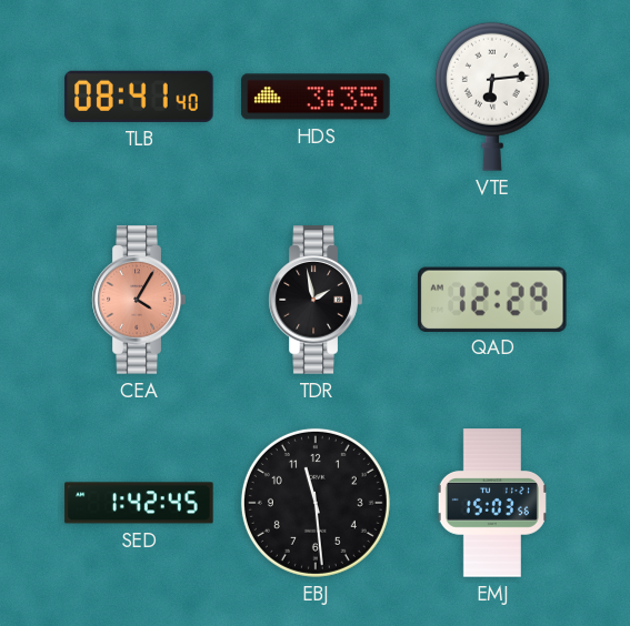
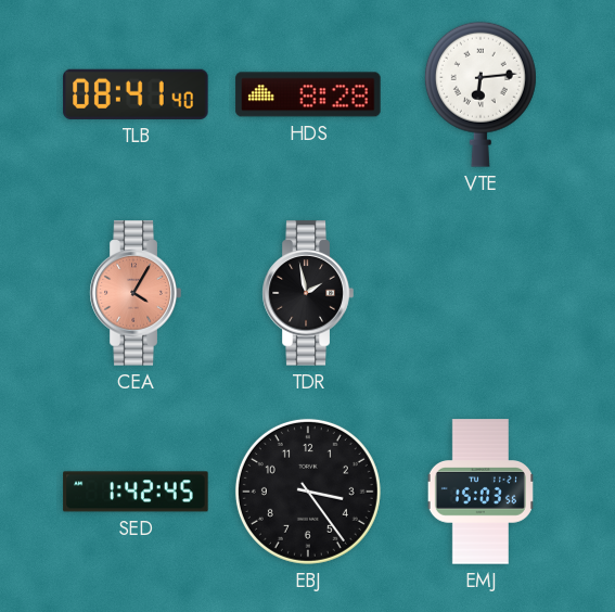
HDS: 3:35 -> 8:28
QAD: 12:29 -> none
EBJ: 11:29 -> 3:24
